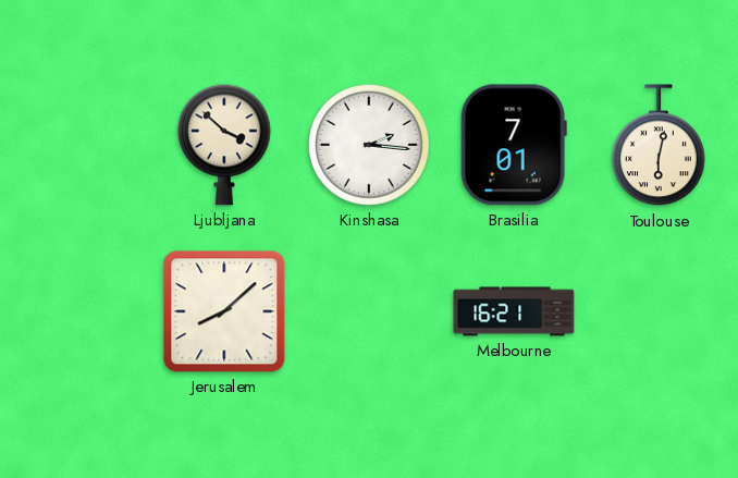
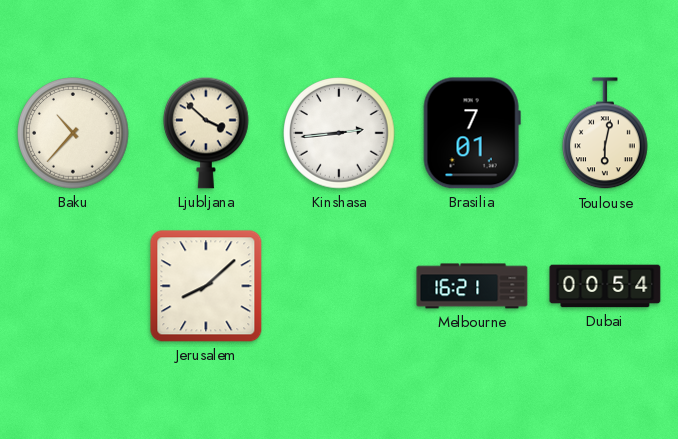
Baku: none -> 10:37
Kinshasa: 2:16 -> 2:44
Dubai: none -> 00:54
